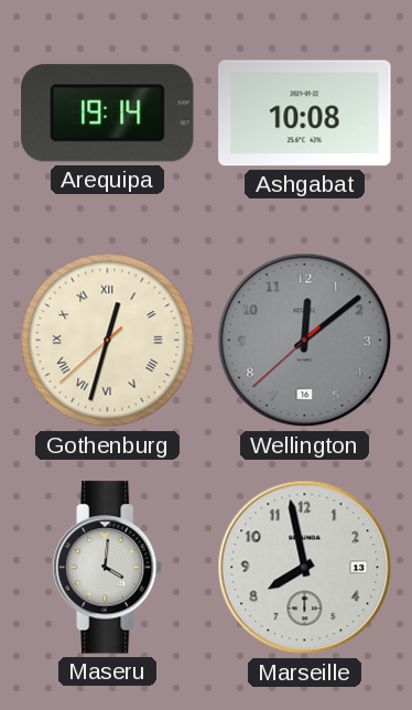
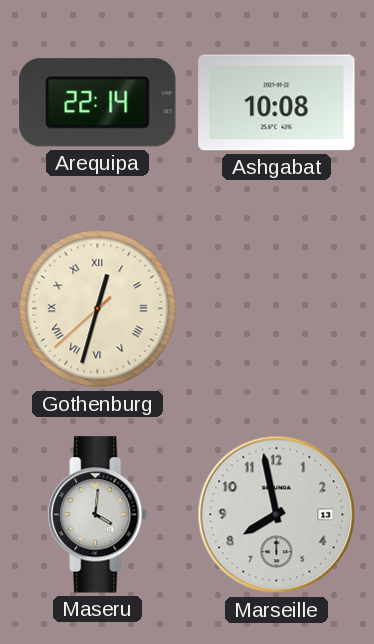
Arequipa: 19:14 -> 22:14
Wellington: 12:08 -> none
